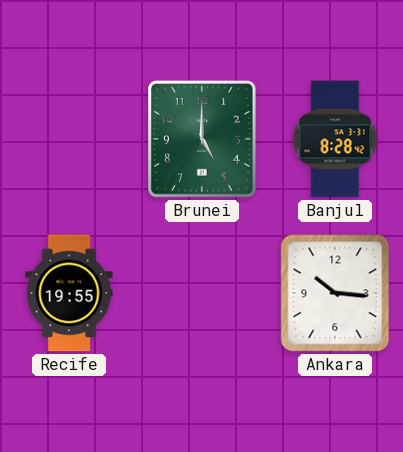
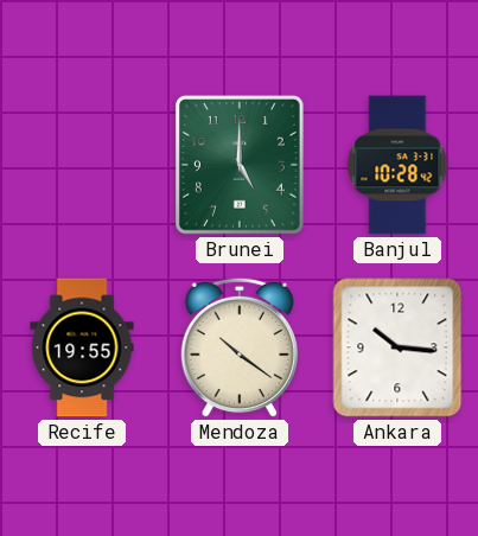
Banjul: 8:28 -> 10:28
Mendoza: none -> 10:21
